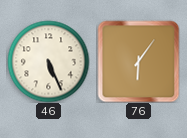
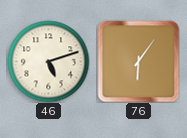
46: 5:26 -> 5:12
